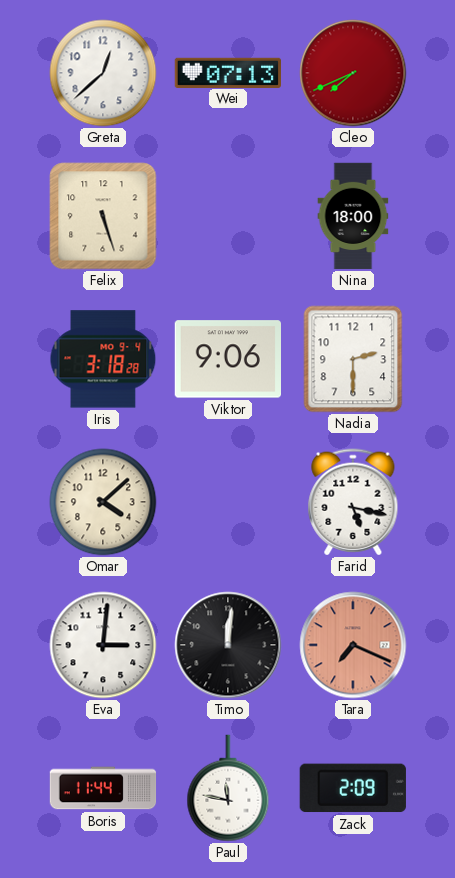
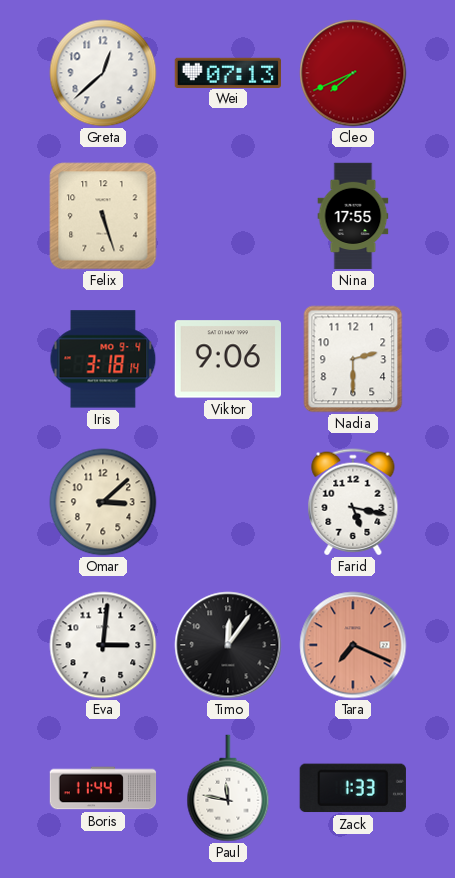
Nina: 18:00 -> 17:55
Iris: 3:18:28 -> 3:18:14
Omar: 4:08 -> 3:08
Timo: 12:01 -> 12:06
Zack: 2:09 -> 1:33
